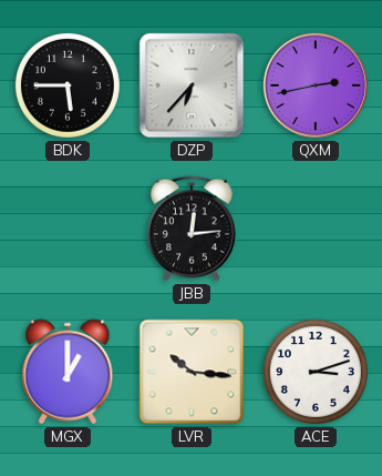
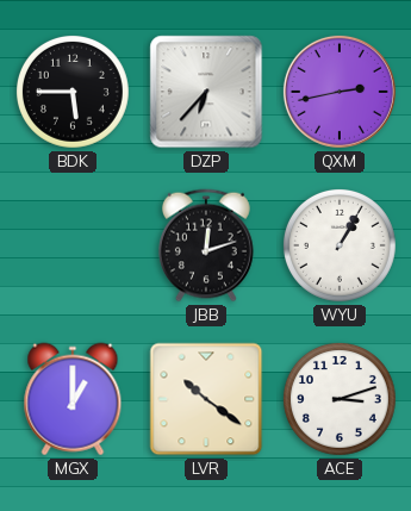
JBB: 12:14 -> 12:12
WYU: none -> 1:05
LVR: 10:16 -> 10:21
